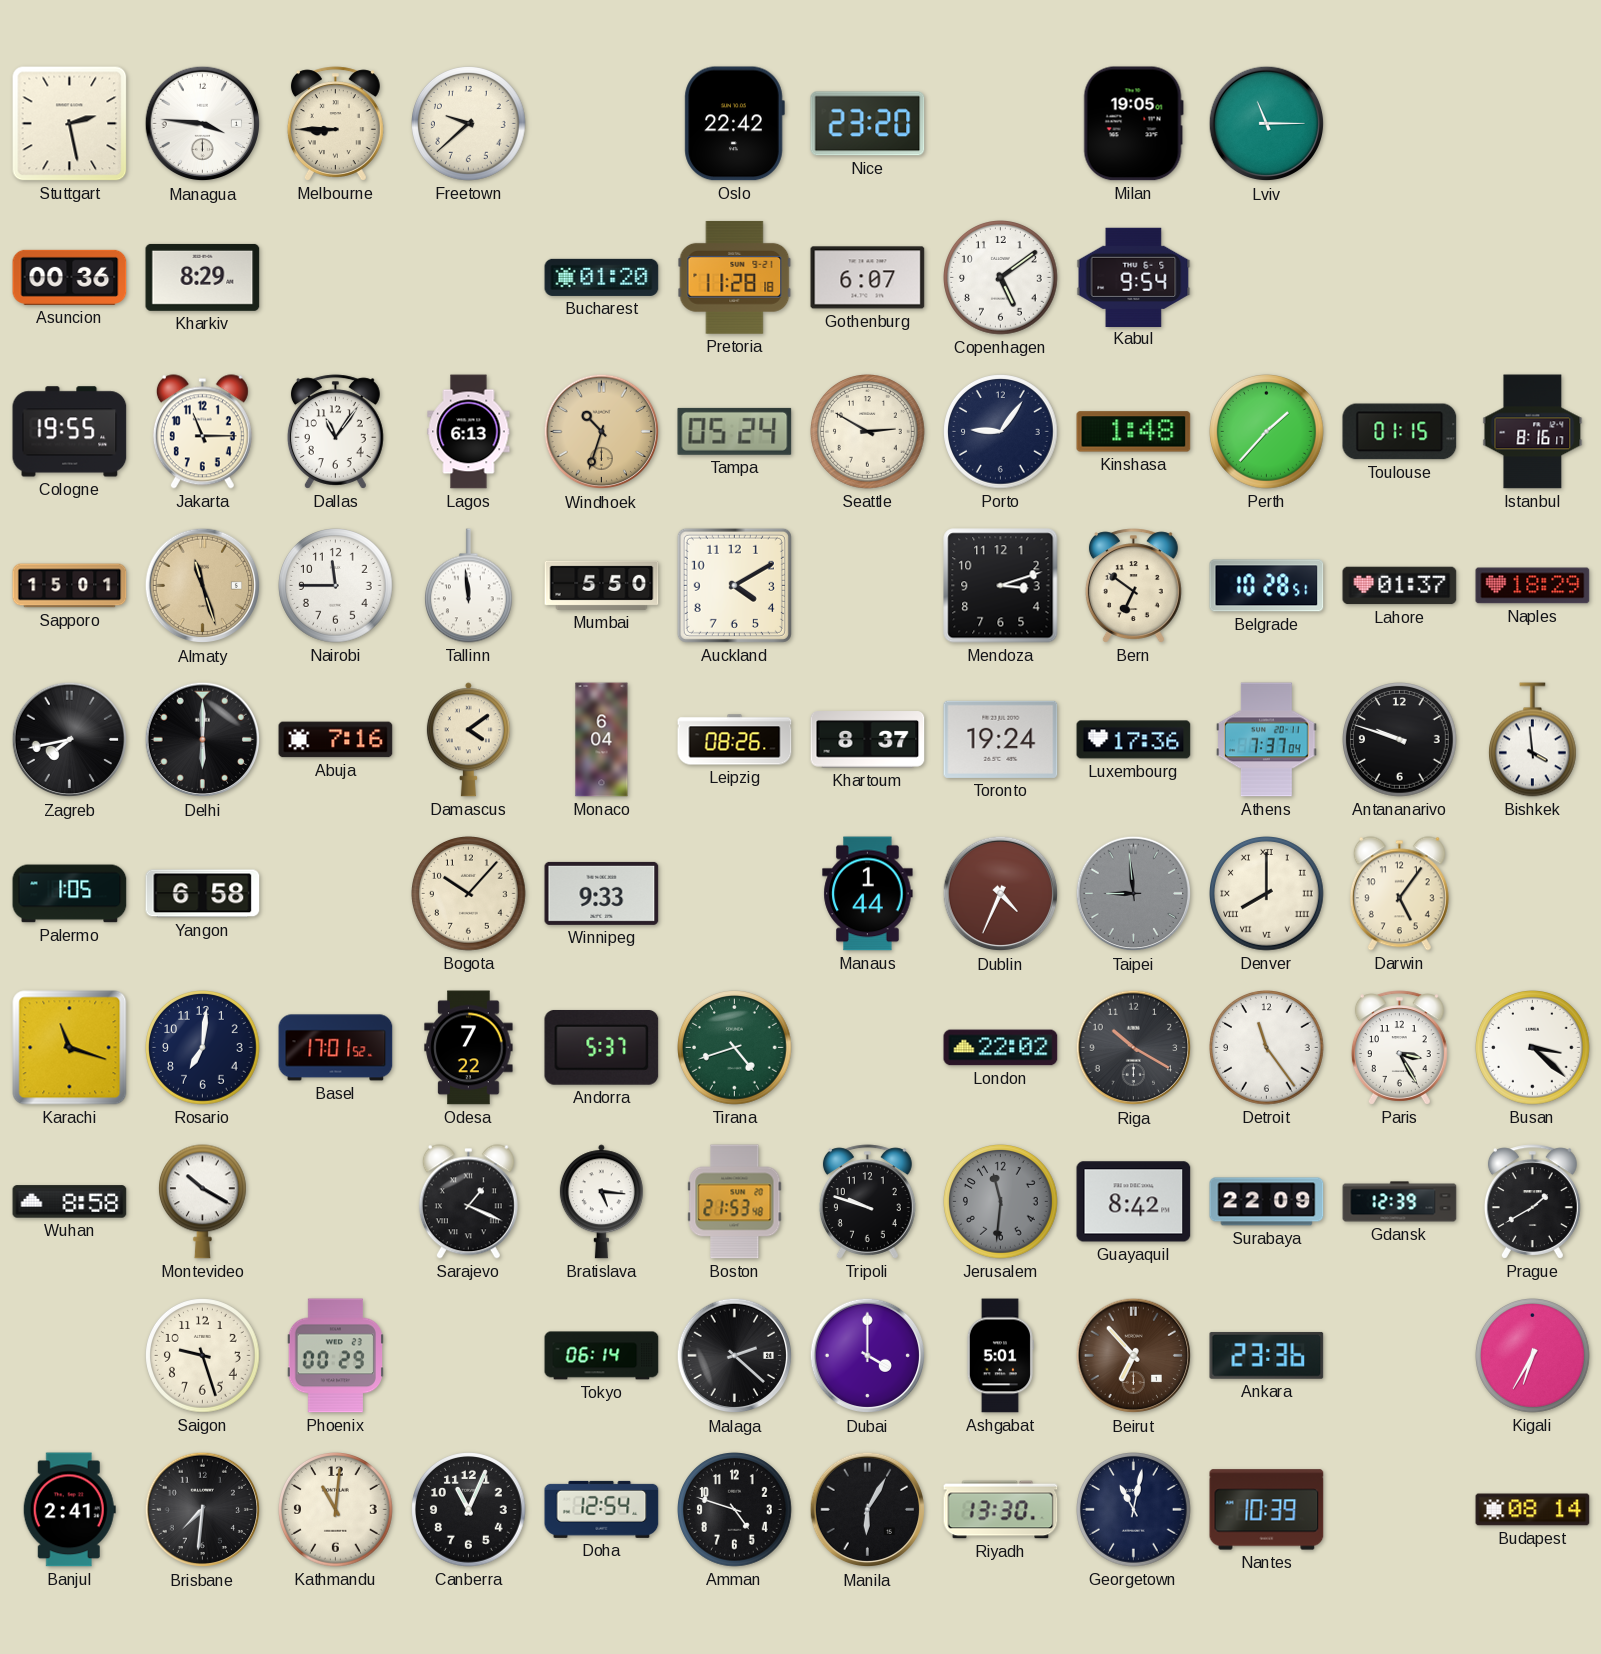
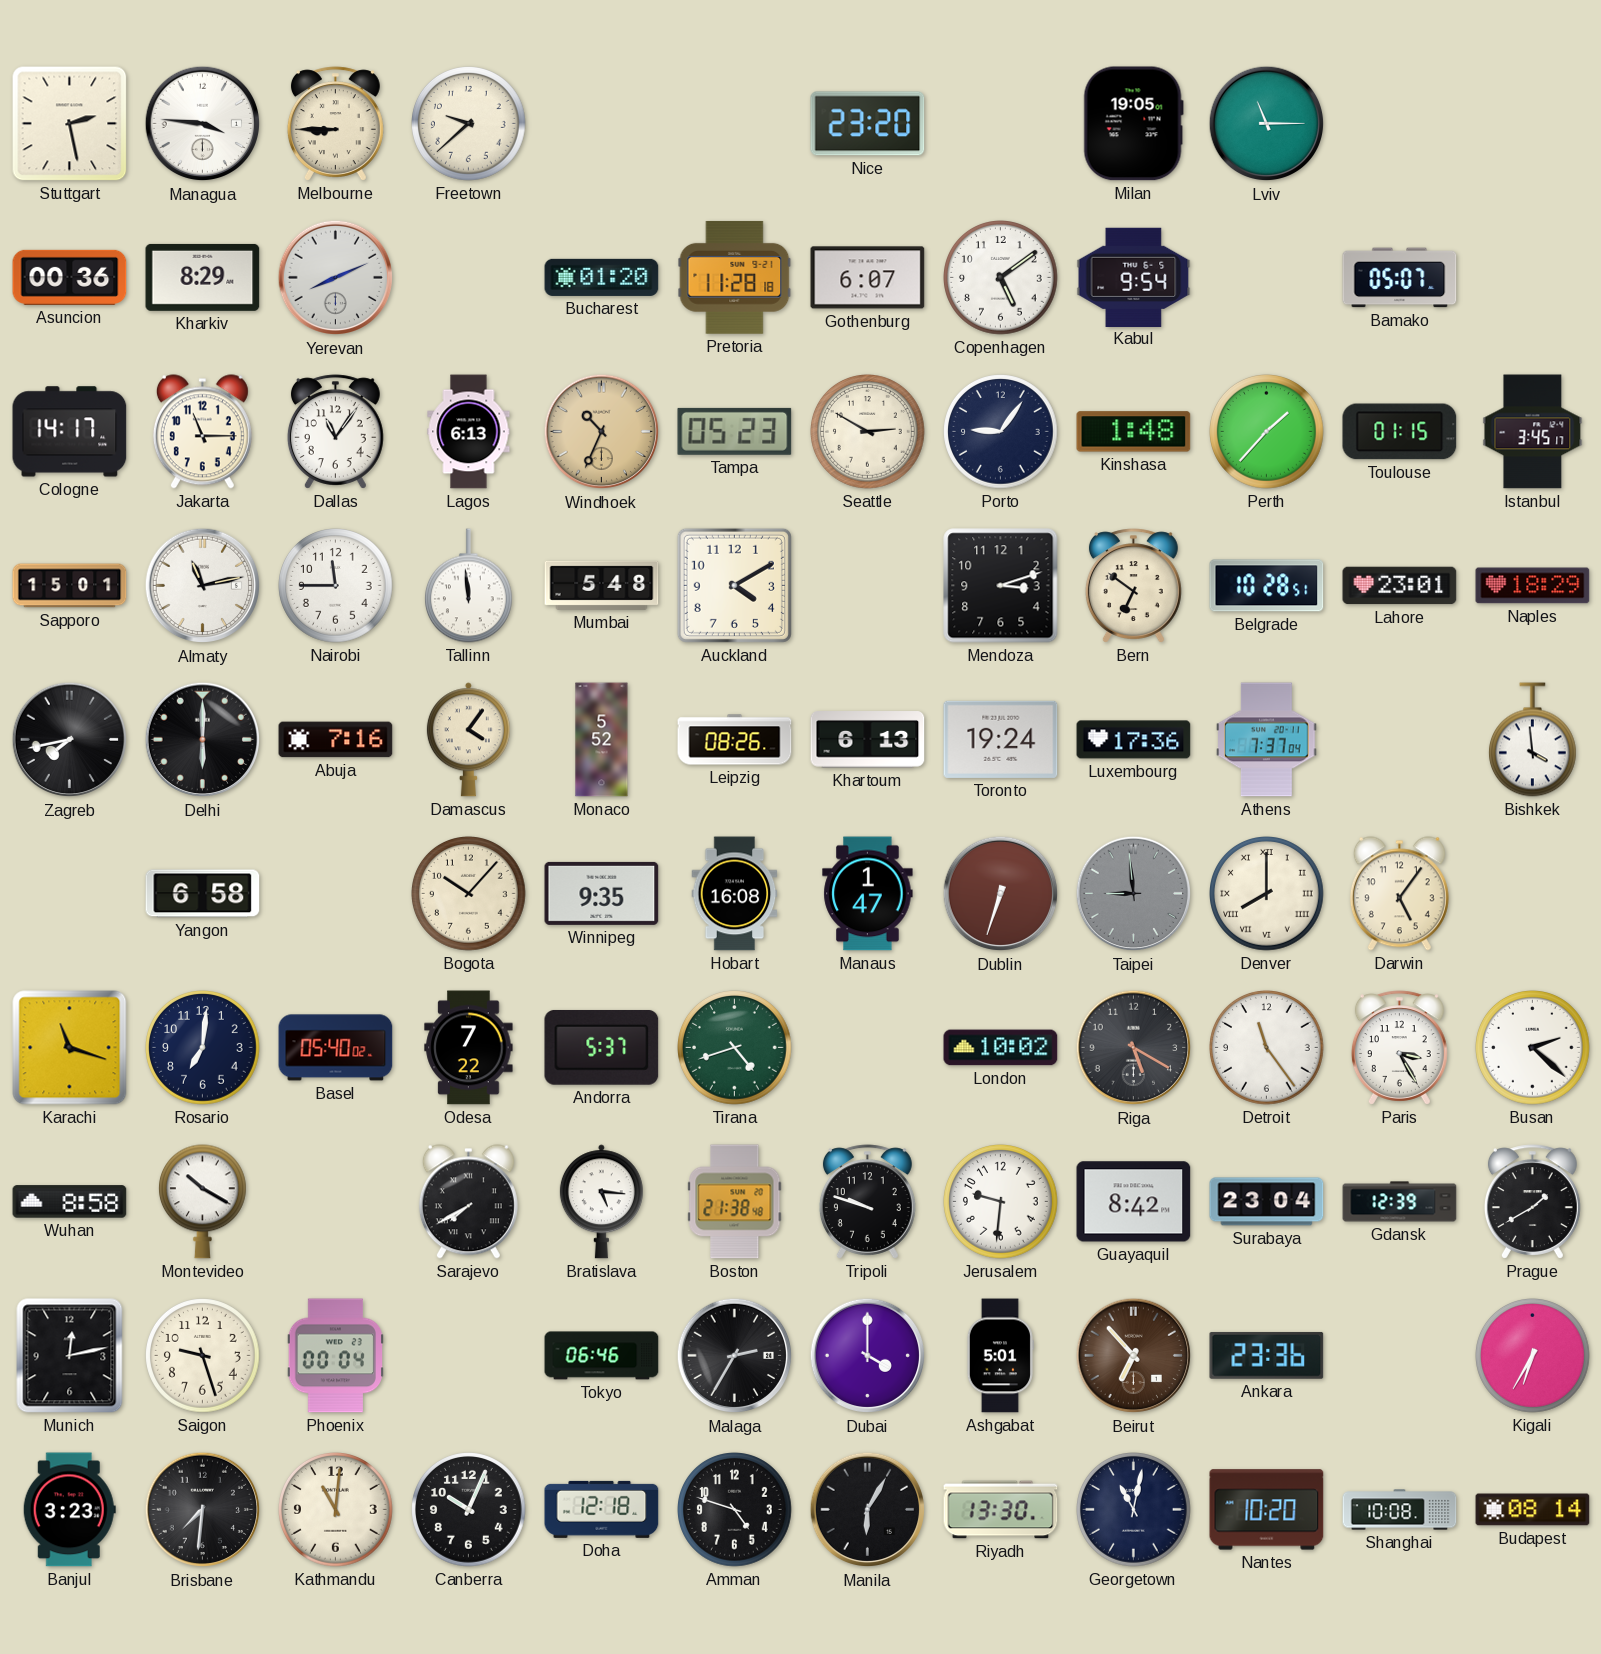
Oslo: 22:42 -> none
Yerevan: none -> 8:11
Bamako: none -> 05:07
Cologne: 19:55 -> 14:17
Windhoek: 10:33 -> 10:34
Tampa: 05:24 -> 05:23
Istanbul: 8:16 -> 3:45
Almaty: 11:27 -> 11:13
Almaty dial: champagne -> white
Mumbai: 5:50 -> 5:48
Lahore: 01:37 -> 23:01
Damascus: 4:09 -> 4:06
Monaco: 6:04 -> 5:52
Khartoum: 8:37 -> 6:13
Antananarivo: 9:48 -> none
Palermo: 1:05 -> none
Winnipeg: 9:33 -> 9:35
Hobart: none -> 16:08
Manaus: 1:44 -> 1:47
Dublin: 4:34 -> 6:33
Basel: 17:01 -> 05:40
London: 22:02 -> 10:02
Riga: 10:20 -> 5:20
Busan: 3:22 -> 2:22
Sarajevo: 1:19 -> 7:40
Boston: 21:53 -> 21:38
Jerusalem: 11:31 -> 9:31
Jerusalem dial: grey -> white
Surabaya: 22:09 -> 23:04
Munich: none -> 12:13
Phoenix: 00:29 -> 00:04
Tokyo: 06:14 -> 06:46
Malaga: 2:22 -> 2:35
Banjul: 2:41 -> 3:23
Canberra: 11:04 -> 10:04
Doha: 12:54 -> 12:18
Nantes: 10:39 -> 10:20
Shanghai: none -> 10:08
